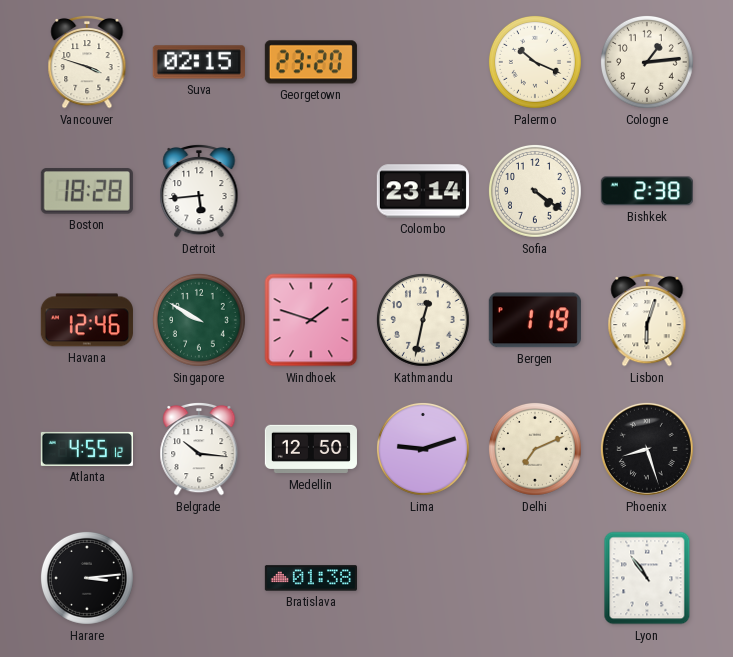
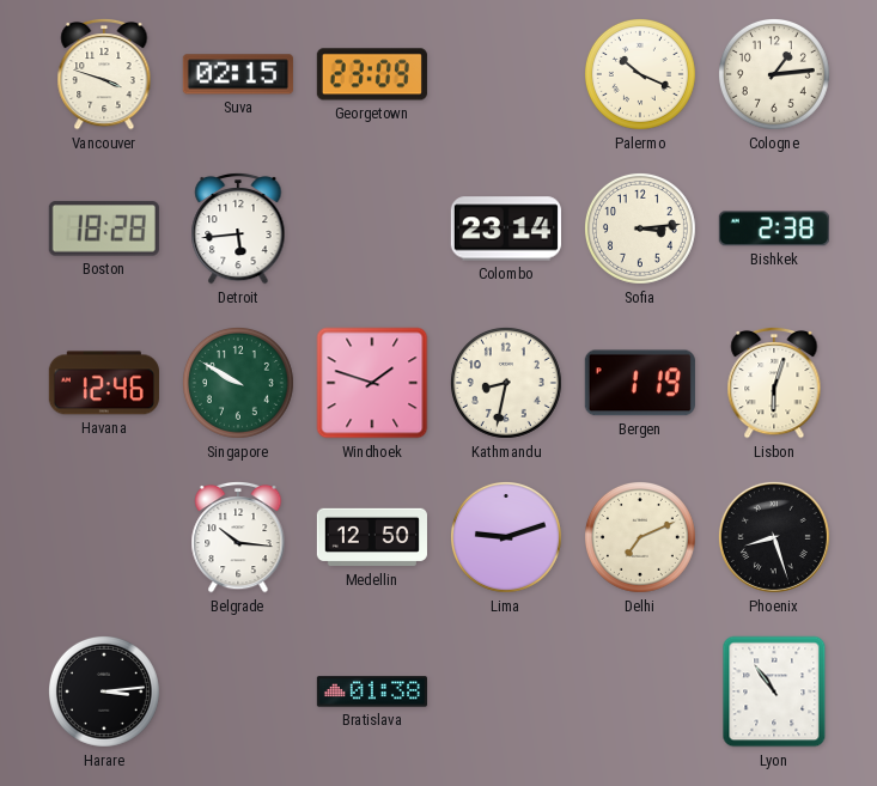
Georgetown: 23:20 -> 23:09
Sofia: 4:21 -> 3:14
Kathmandu: 12:32 -> 8:32
Atlanta: 4:55 -> none
